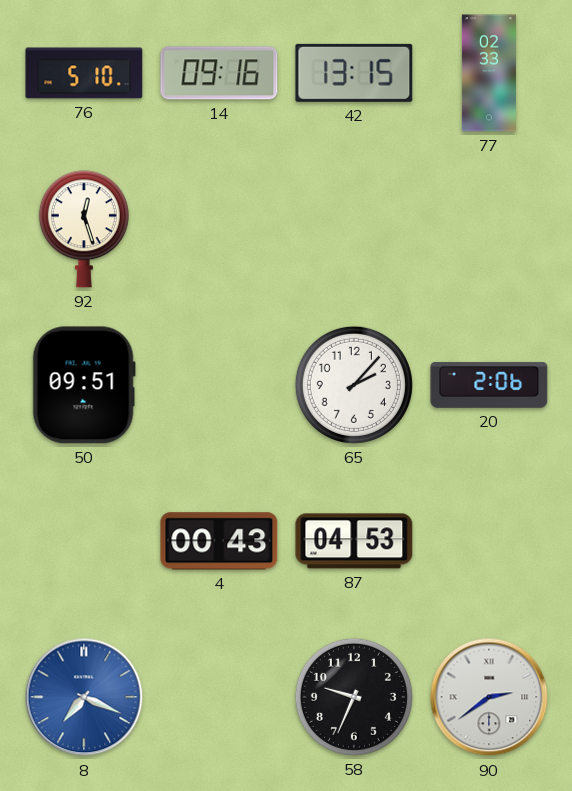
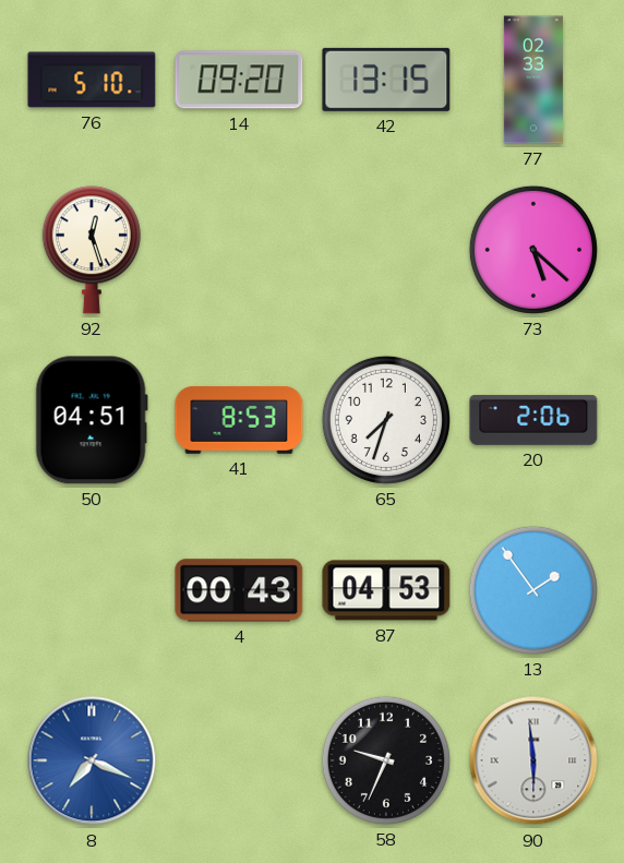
14: 09:16 -> 09:20
73: none -> 5:22
50: 09:51 -> 04:51
41: none -> 8:53
65: 2:07 -> 7:33
13: none -> 1:54
90: 2:39 -> 5:59
